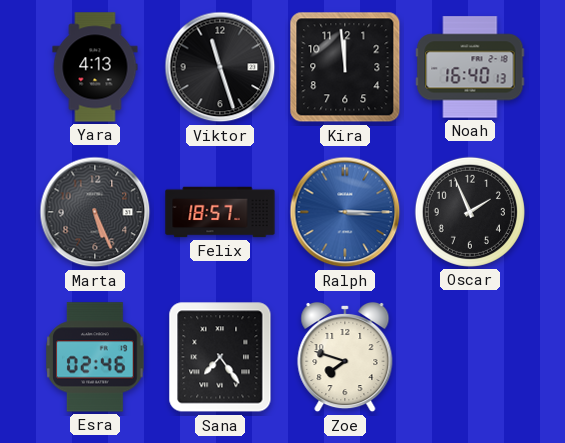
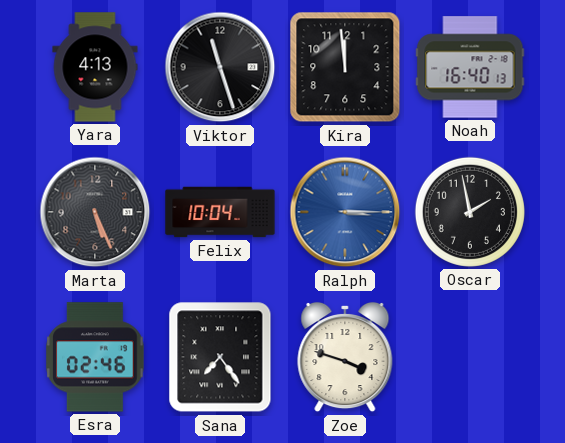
Felix: 18:57 -> 10:04
Oscar: 1:56 -> 1:58
Zoe: 7:48 -> 3:48
